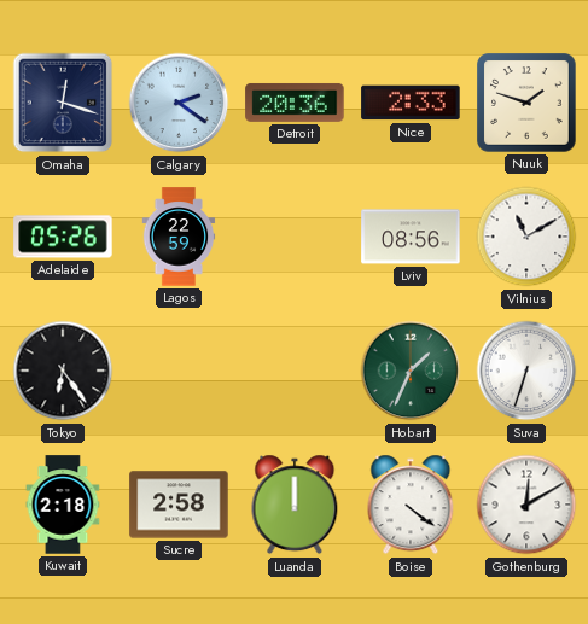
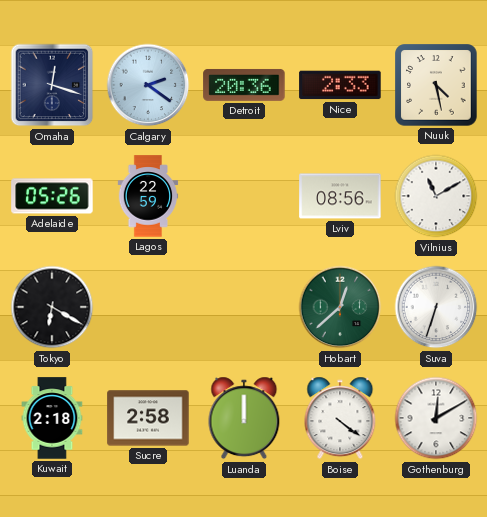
Nuuk: 1:48 -> 4:28
Tokyo: 6:24 -> 6:20
Hobart: 1:34 -> 12:38
